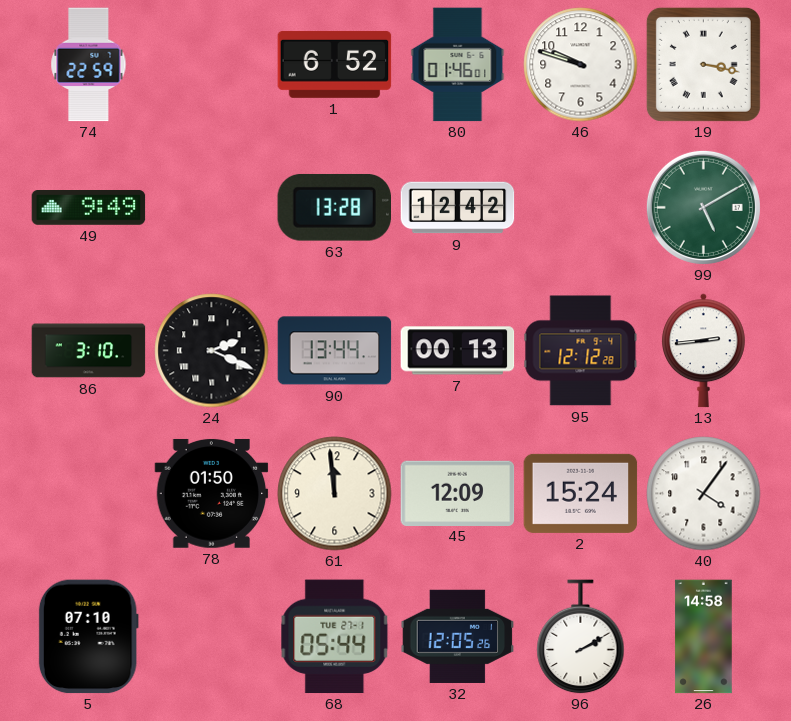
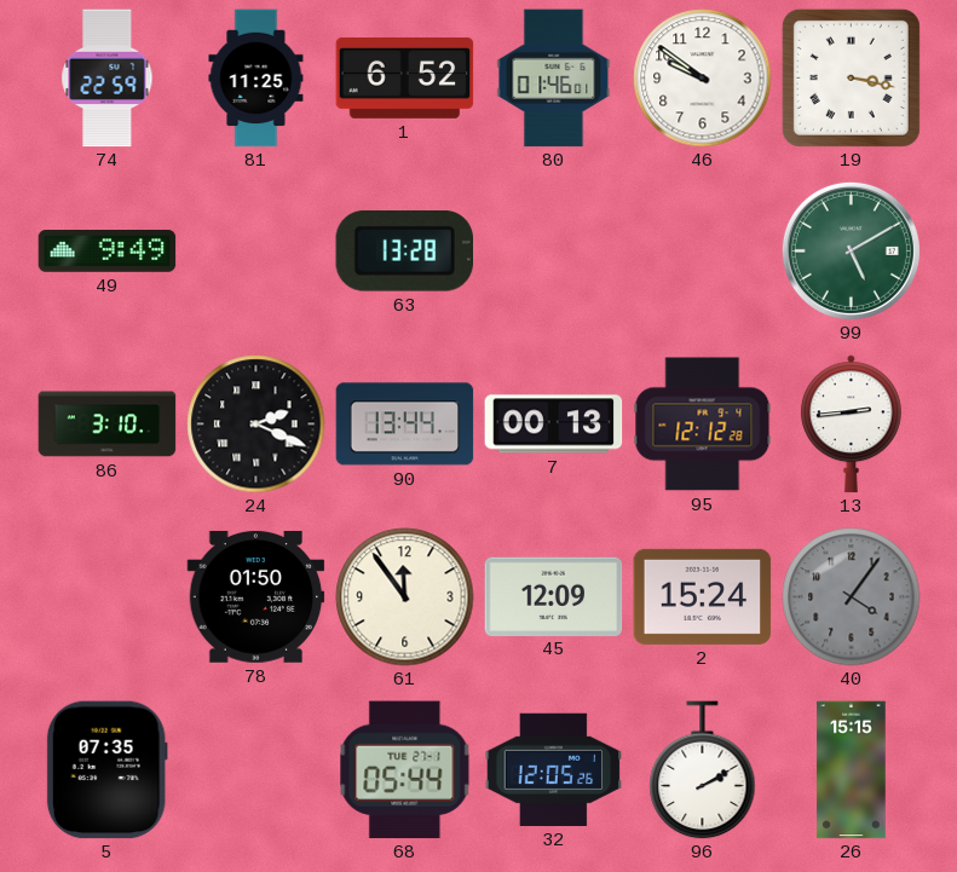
81: none -> 11:25
46: 9:48 -> 9:51
9: 12:42 -> none
61: 11:59 -> 11:54
40 dial: white -> grey
5: 07:10 -> 07:35
26: 14:58 -> 15:15
